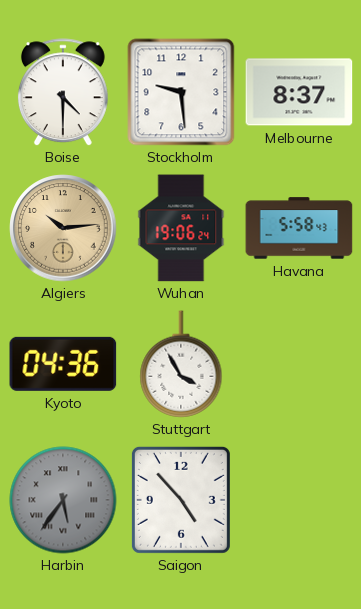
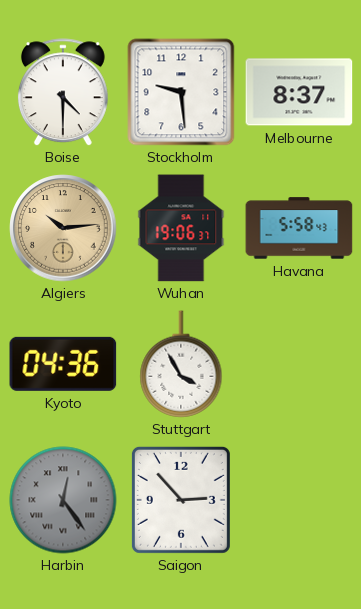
Wuhan: 19:06:24 -> 19:06:37
Harbin: 5:36 -> 12:24
Saigon: 4:53 -> 2:53
